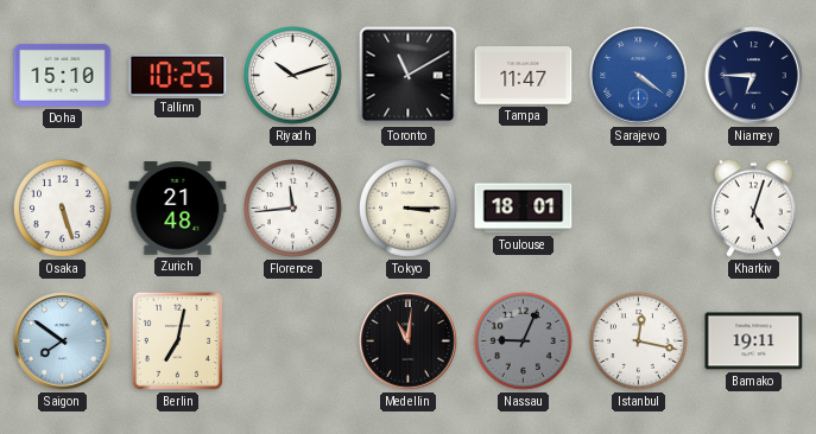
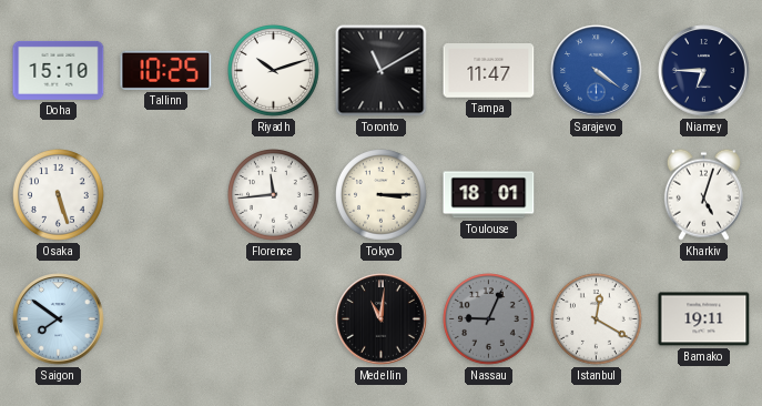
Zurich: 21:48 -> none
Berlin: 7:02 -> none
Istanbul: 12:17 -> 12:20
